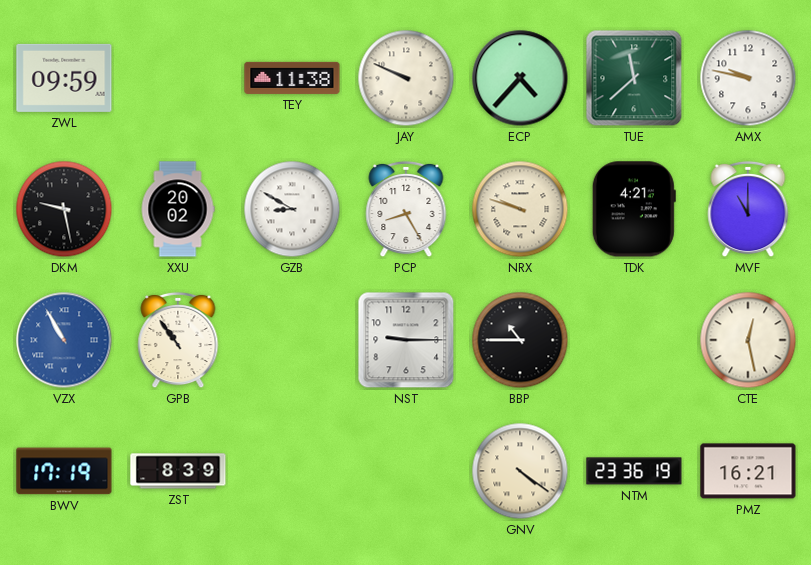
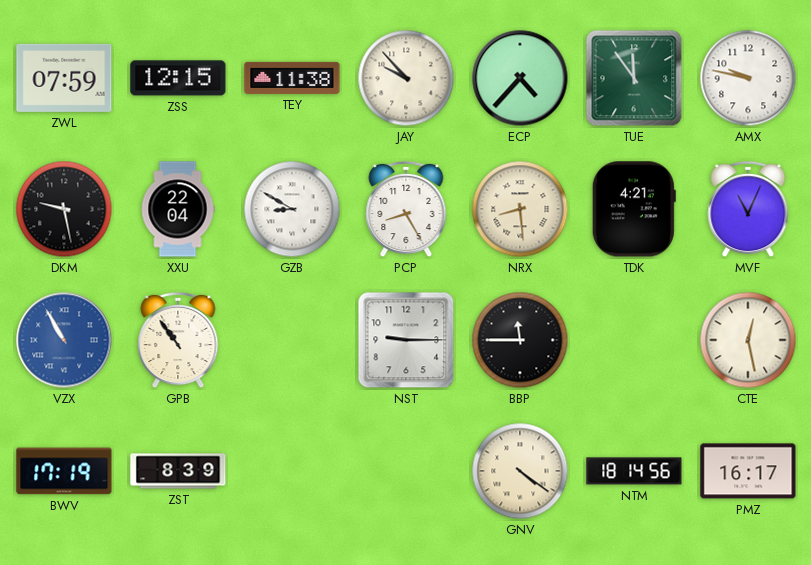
ZWL: 09:59 -> 07:59
ZSS: none -> 12:15
JAY: 9:49 -> 9:53
TUE: 11:38 -> 11:54
XXU: 20:02 -> 22:04
NRX: 9:48 -> 8:29
MVF: 11:00 -> 11:04
BBP: 10:45 -> 11:45
NTM: 23:36 -> 18:14
PMZ: 16:21 -> 16:17
